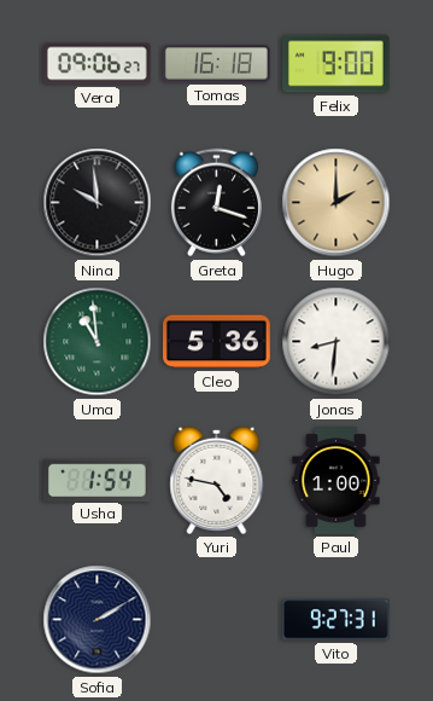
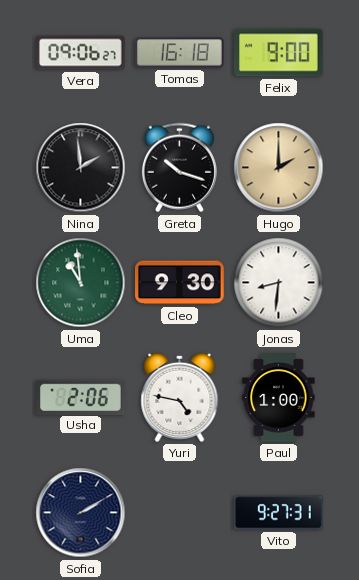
Nina: 9:59 -> 1:59
Greta: 12:18 -> 10:18
Cleo: 5:36 -> 9:30
Usha: 1:54 -> 2:06
